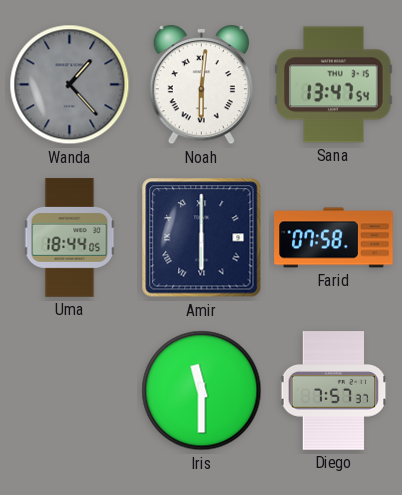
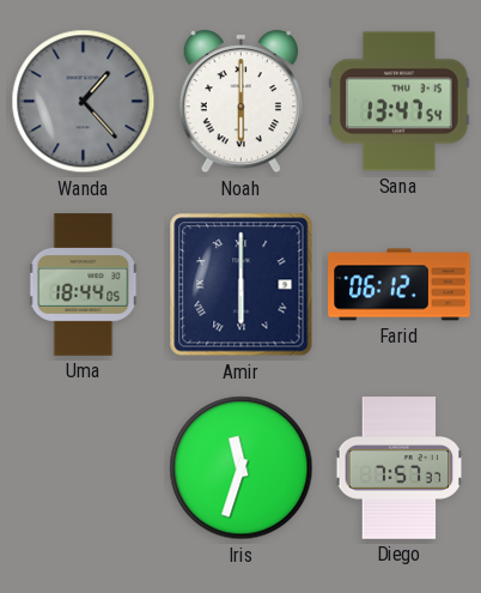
Noah: 6:01 -> 6:00
Farid: 07:58 -> 06:12
Iris: 11:30 -> 11:33
